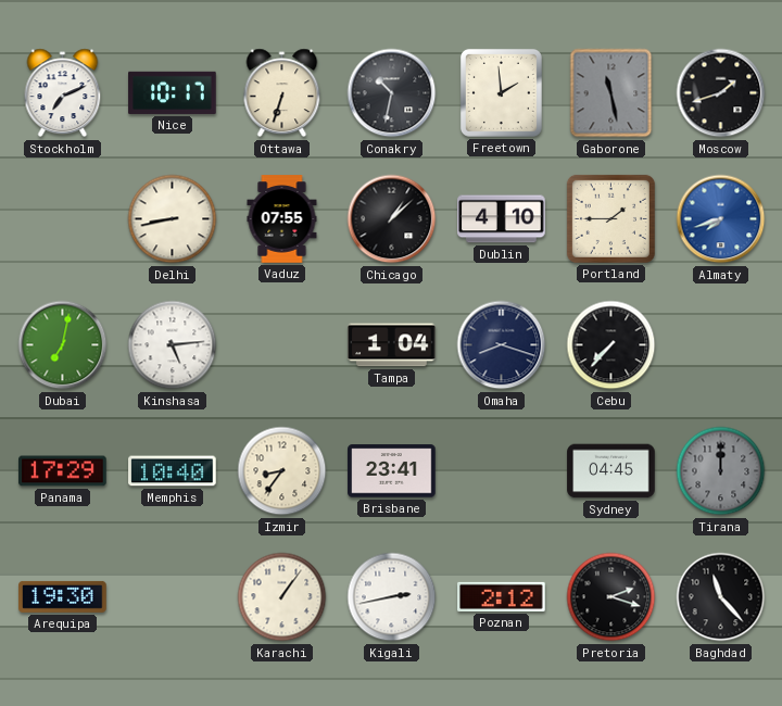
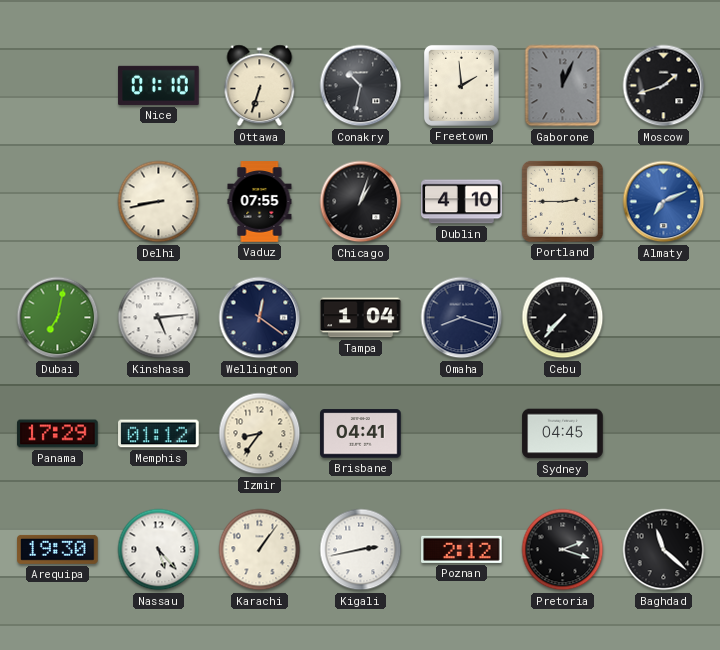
Stockholm: 7:11 -> none
Nice: 10:17 -> 01:10
Gaborone: 11:28 -> 12:04
Chicago: 1:08 -> 1:03
Portland: 1:45 -> 2:45
Almaty: 7:42 -> 7:11
Wellington: none -> 12:21
Memphis: 10:40 -> 01:12
Brisbane: 23:41 -> 04:41
Tirana: 12:00 -> none
Nassau: none -> 5:23
Baghdad: 11:23 -> 11:22
